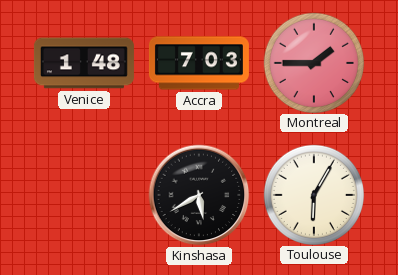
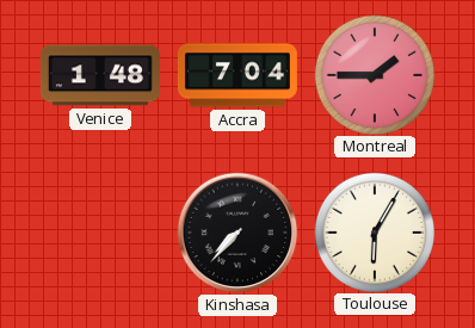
Accra: 7:03 -> 7:04
Kinshasa: 5:40 -> 7:37
